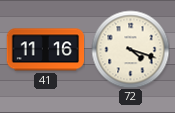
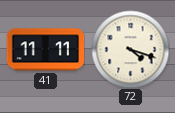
41: 11:16 -> 11:11
